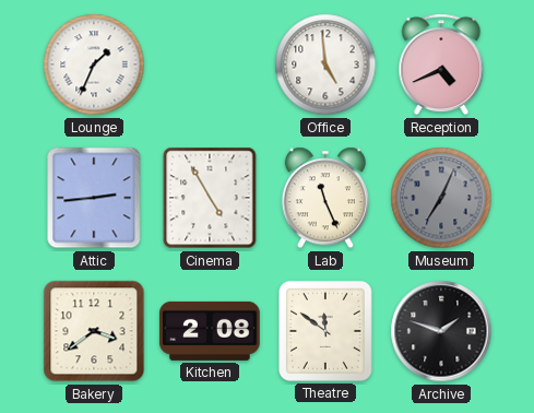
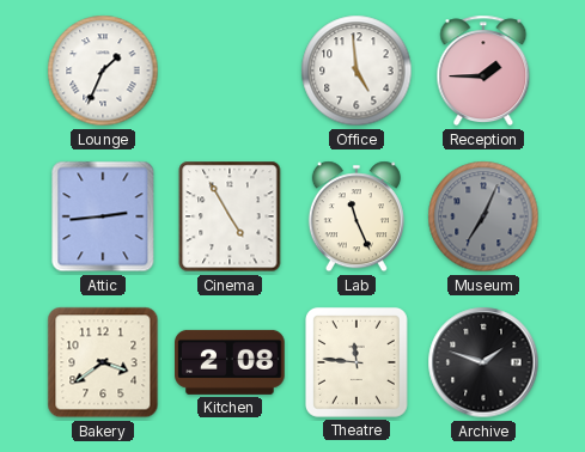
Reception: 4:41 -> 1:45
Theatre: 11:51 -> 11:46
